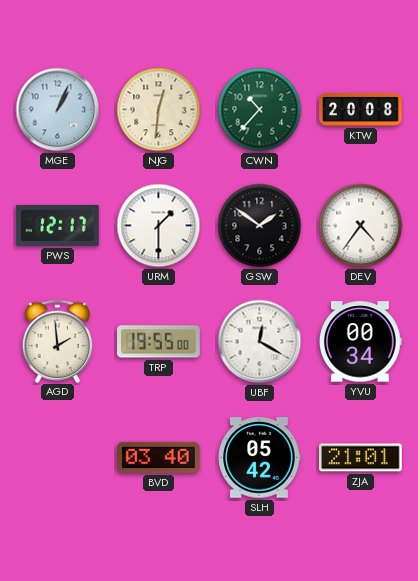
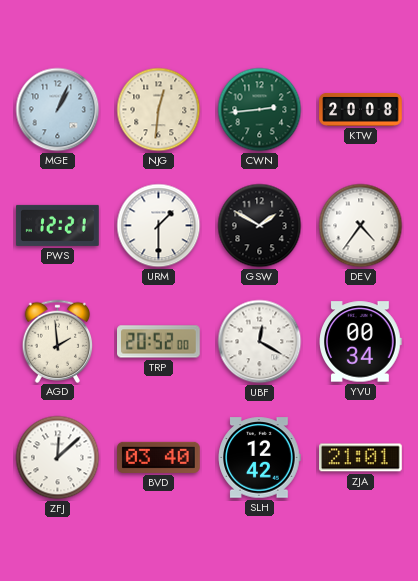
CWN: 10:37 -> 2:44
PWS: 12:17 -> 12:21
GSW: 1:51 -> 1:50
TRP: 19:55 -> 20:52
ZFJ: none -> 12:08
SLH: 05:42 -> 12:42
